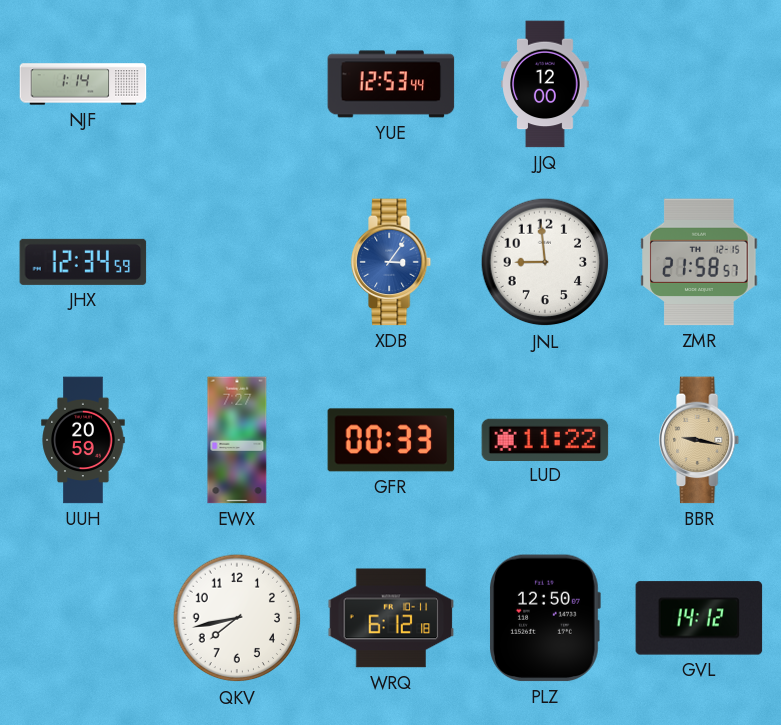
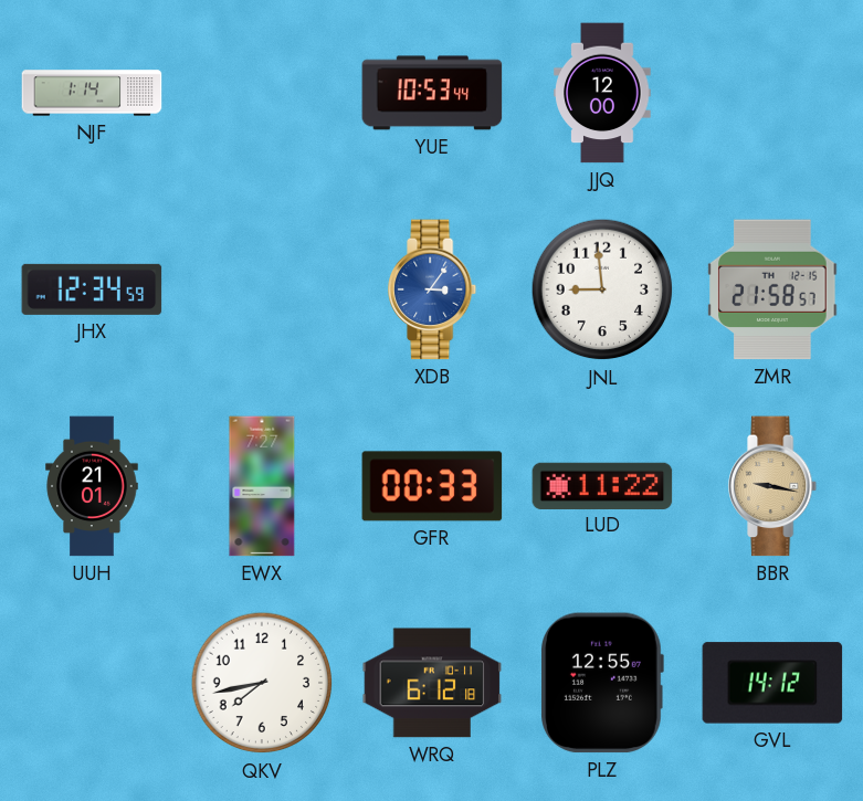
YUE: 12:53 -> 10:53
UUH: 20:59 -> 21:01
PLZ: 12:50 -> 12:55
